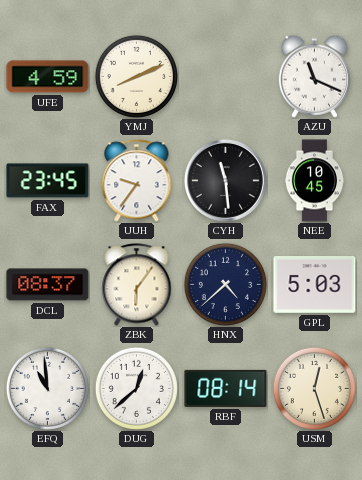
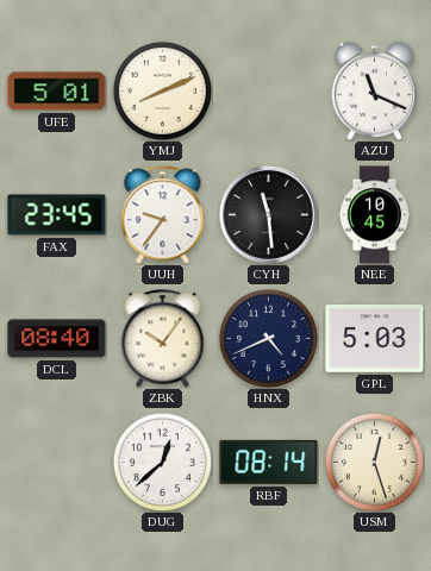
UFE: 4:59 -> 5:01
DCL: 08:37 -> 08:40
ZBK: 6:06 -> 10:06
HNX: 4:38 -> 4:41
EFQ: 10:59 -> none
